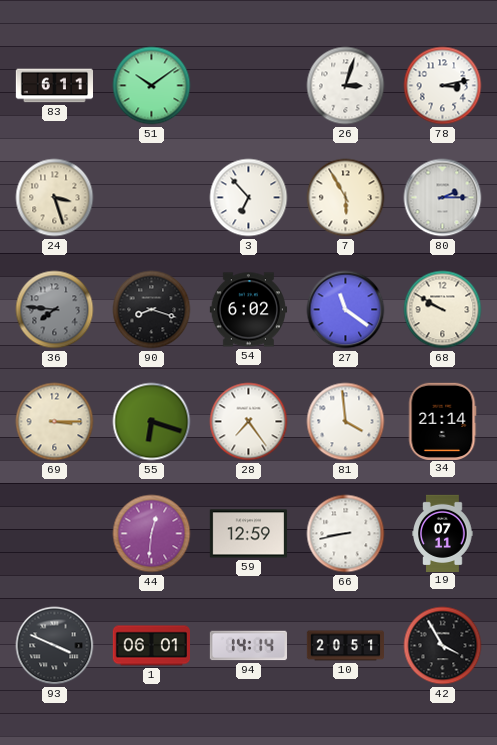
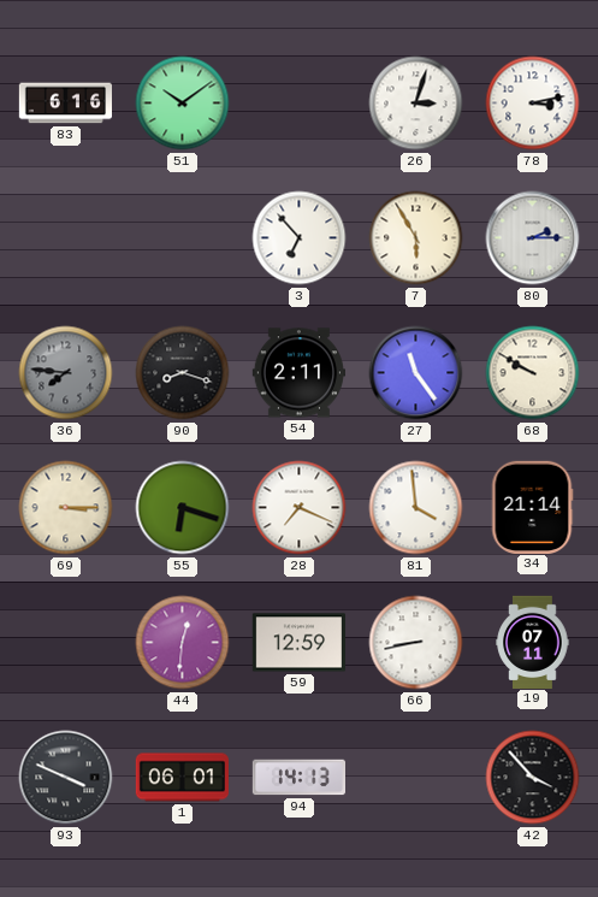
83: 6:11 -> 6:16
24: 3:27 -> none
54: 6:02 -> 2:11
27: 11:21 -> 11:24
28: 7:24 -> 7:19
94: 14:14 -> 14:13
10: 20:51 -> none
42: 3:55 -> 3:53
